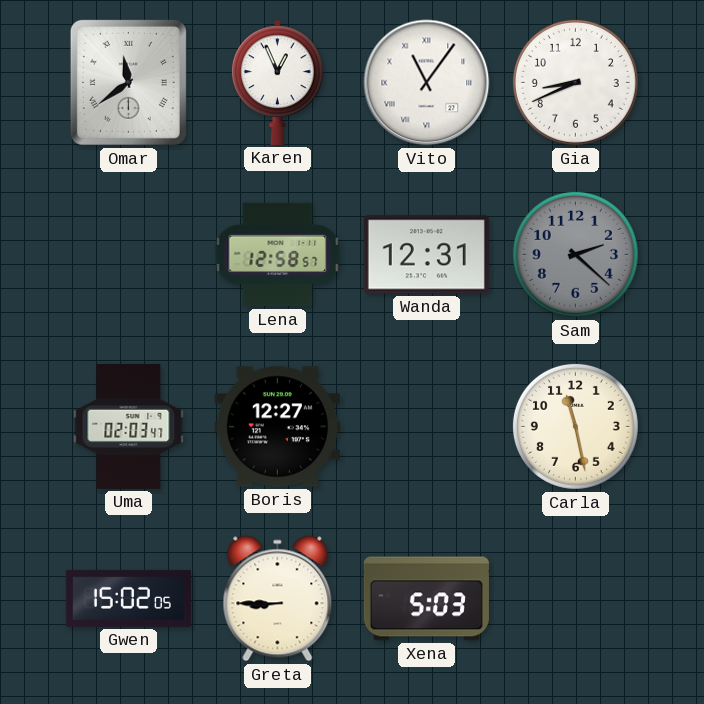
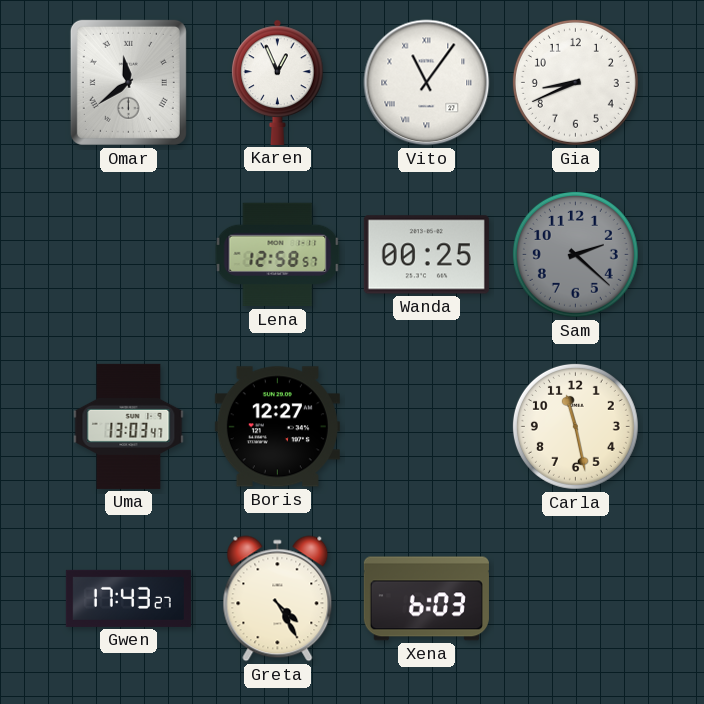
Wanda: 12:31 -> 00:25
Uma: 02:03 -> 13:03
Gwen: 15:02 -> 17:43
Greta: 8:45 -> 4:25
Xena: 5:03 -> 6:03
